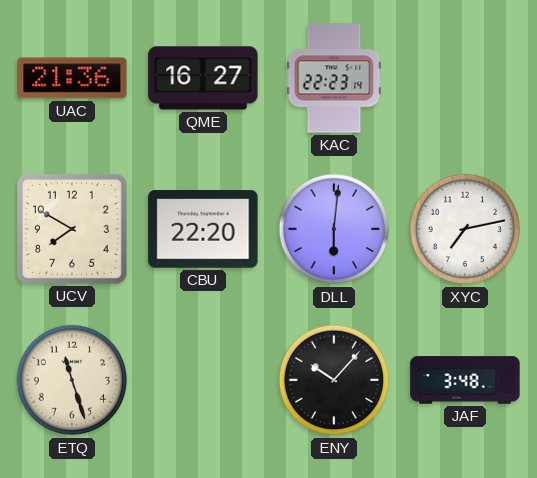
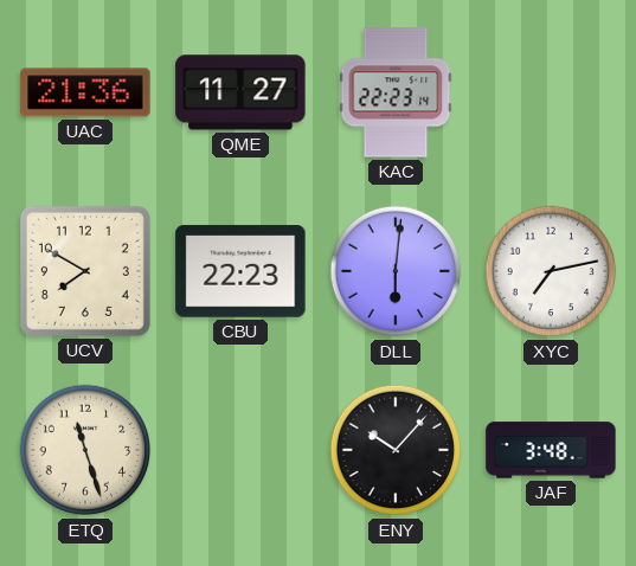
QME: 16:27 -> 11:27
CBU: 22:20 -> 22:23
